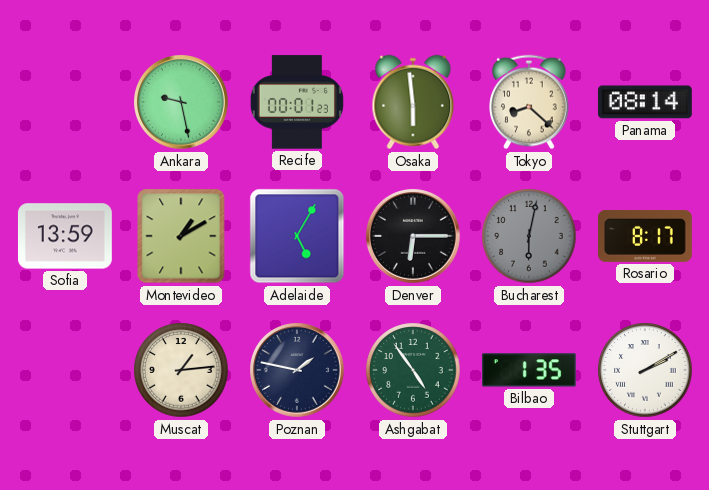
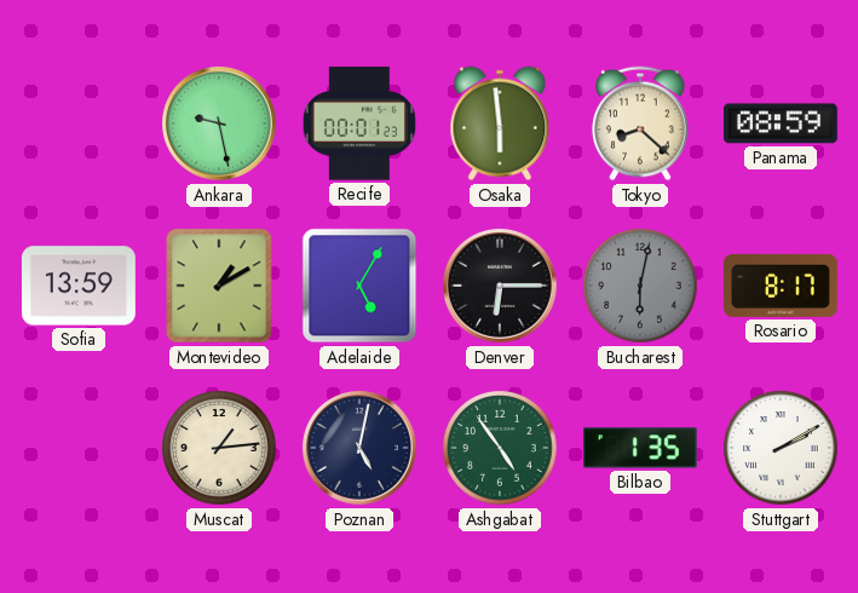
Panama: 08:14 -> 08:59
Poznan: 1:47 -> 5:02
